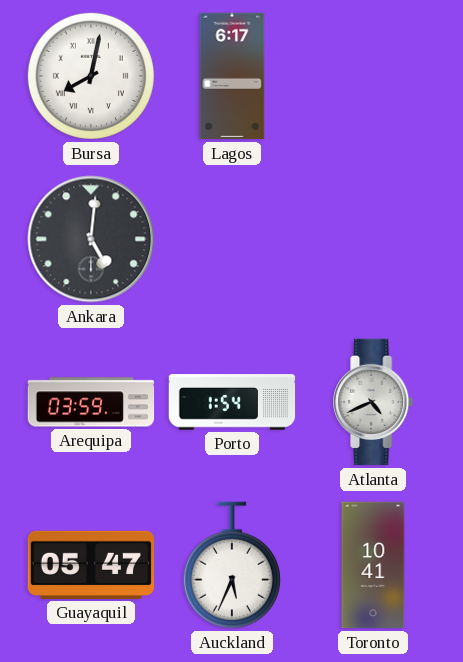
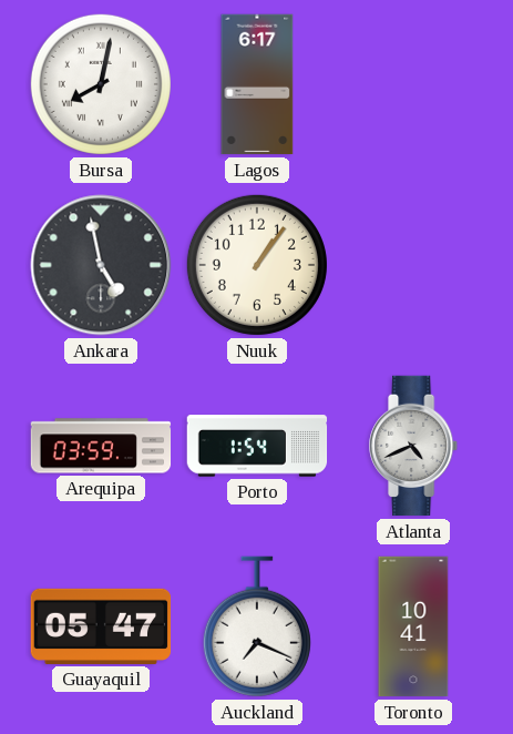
Ankara: 5:01 -> 4:58
Nuuk: none -> 1:06
Auckland: 5:34 -> 7:19
